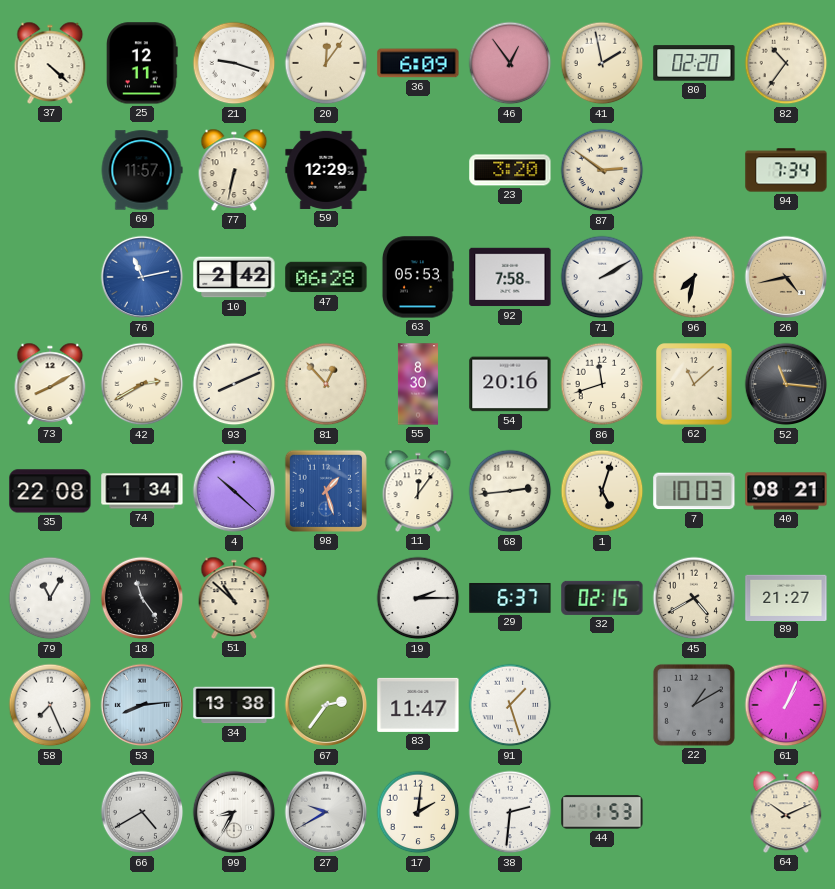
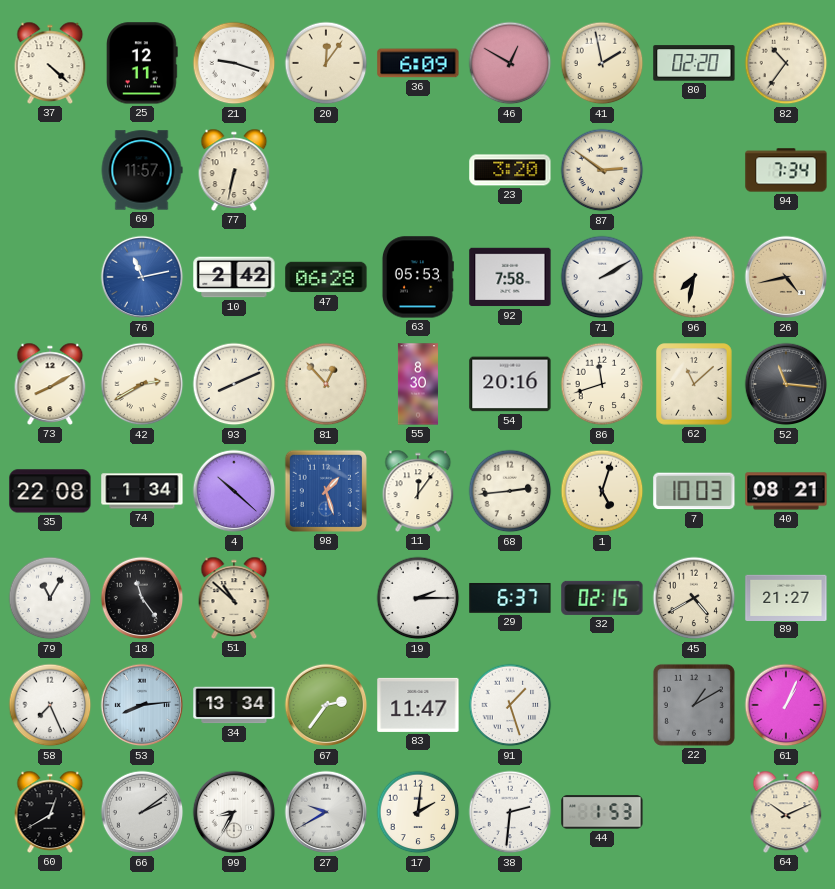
46: 12:54 -> 12:50
59: 12:29 -> none
34: 13:38 -> 13:34
60: none -> 12:40
66: 4:40 -> 2:09
